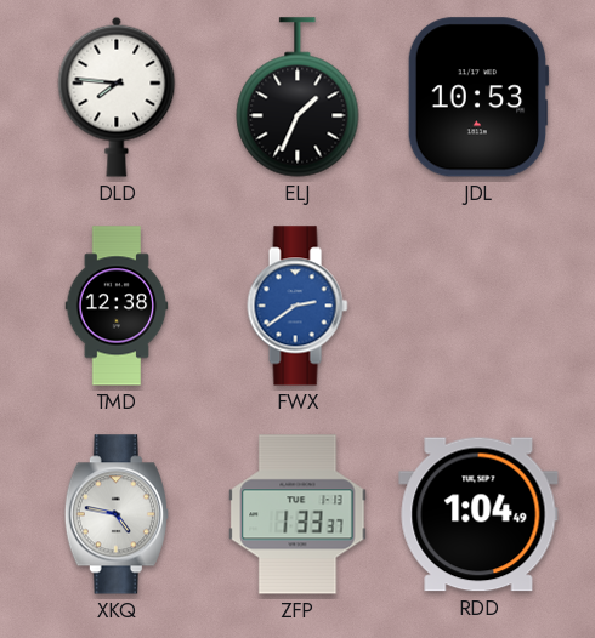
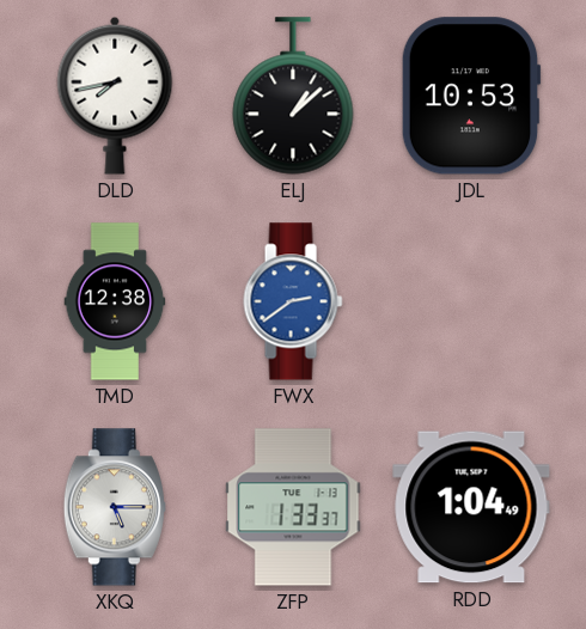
DLD: 7:46 -> 7:43
ELJ: 1:34 -> 1:08
XKQ: 4:47 -> 5:15
